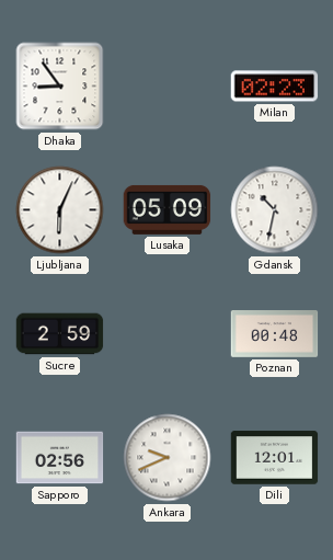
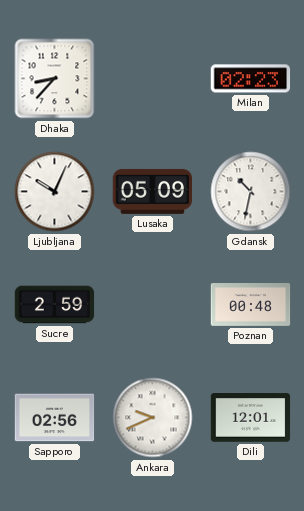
Dhaka: 8:54 -> 8:37
Ljubljana: 6:04 -> 10:04
